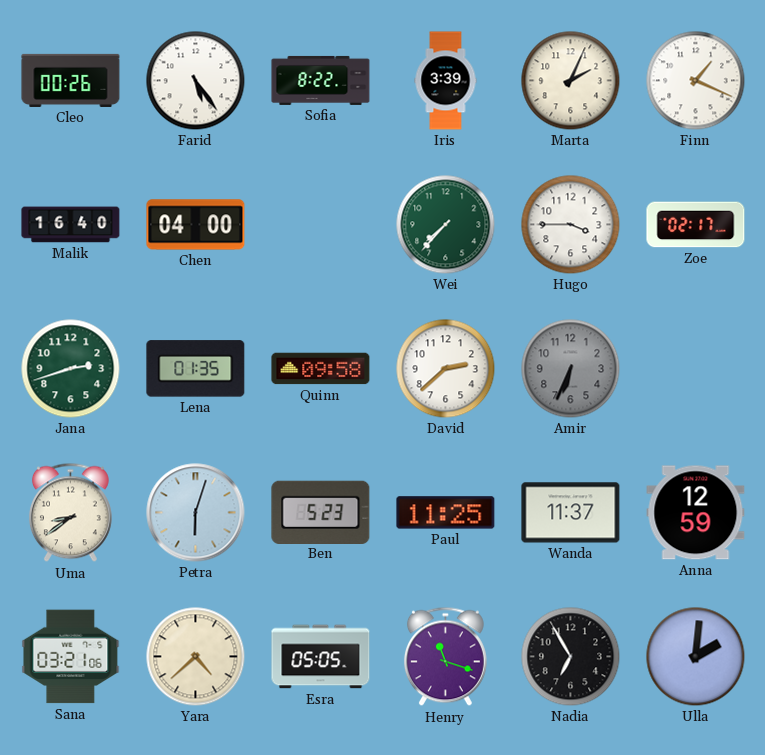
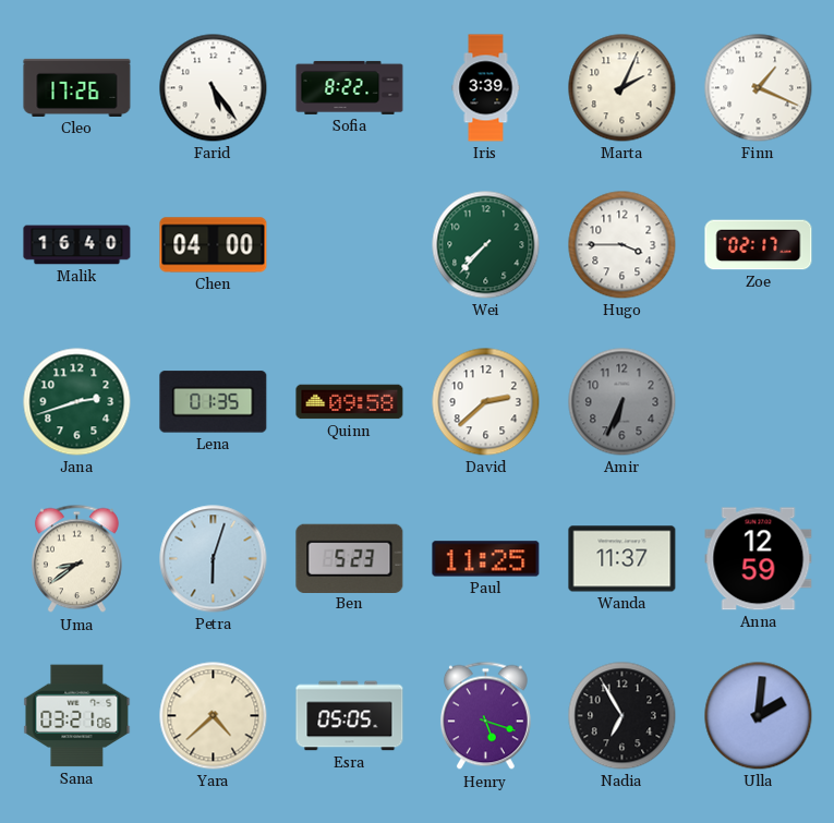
Cleo: 00:26 -> 17:26
Henry: 11:18 -> 5:18
